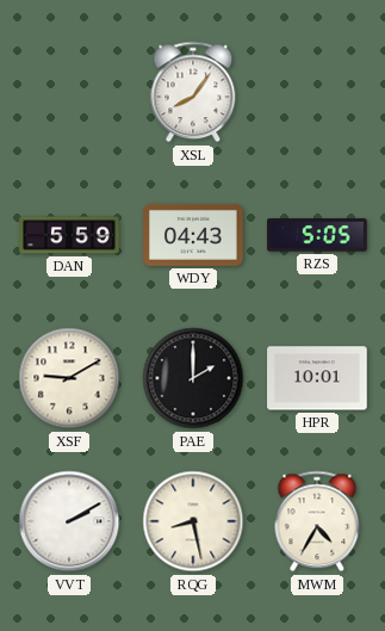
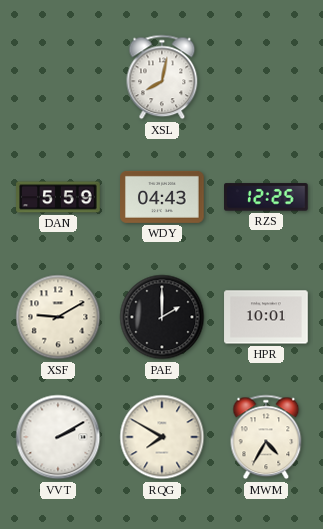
XSL: 8:06 -> 8:02
RZS: 5:05 -> 12:25
RQG: 8:28 -> 7:50
